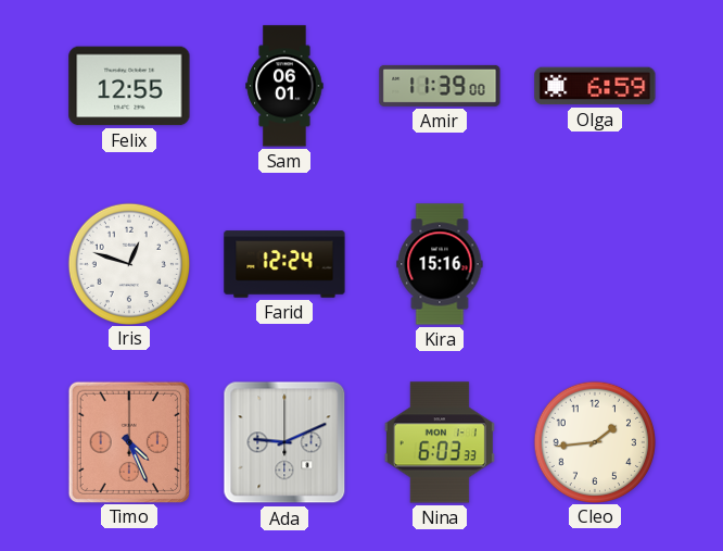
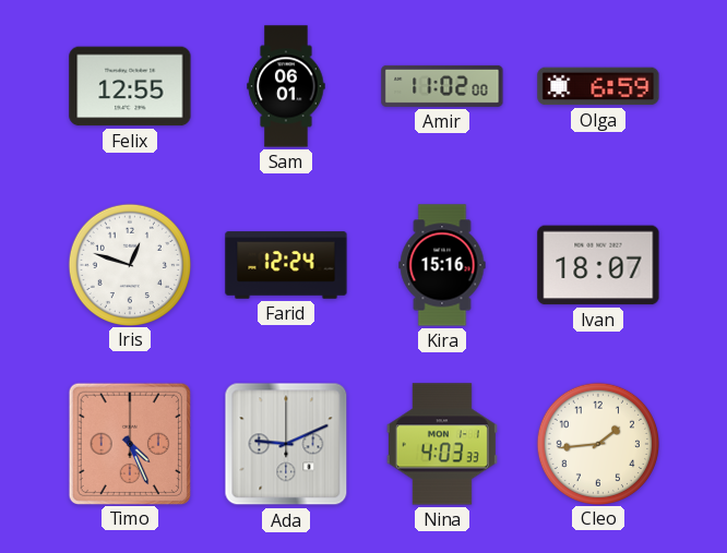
Amir: 11:39 -> 11:02
Ivan: none -> 18:07
Nina: 6:03 -> 4:03
